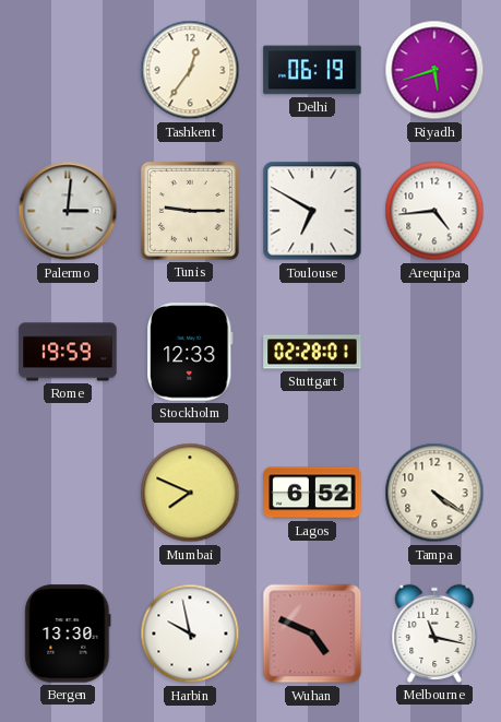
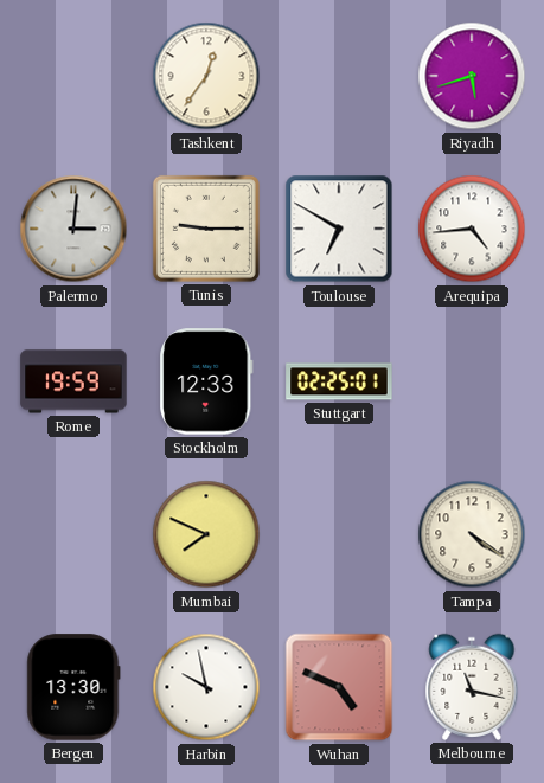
Delhi: 06:19 -> none
Stuttgart: 02:28 -> 02:25
Lagos: 6:52 -> none
